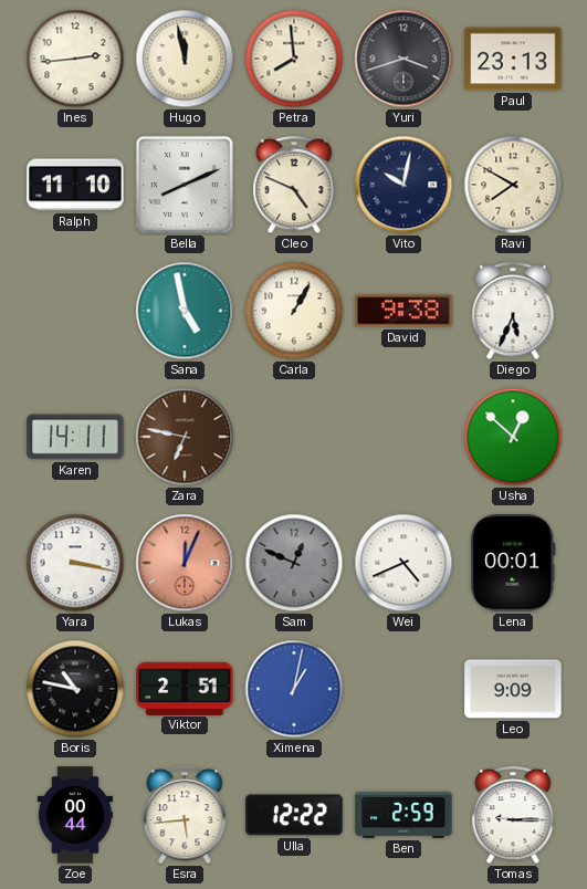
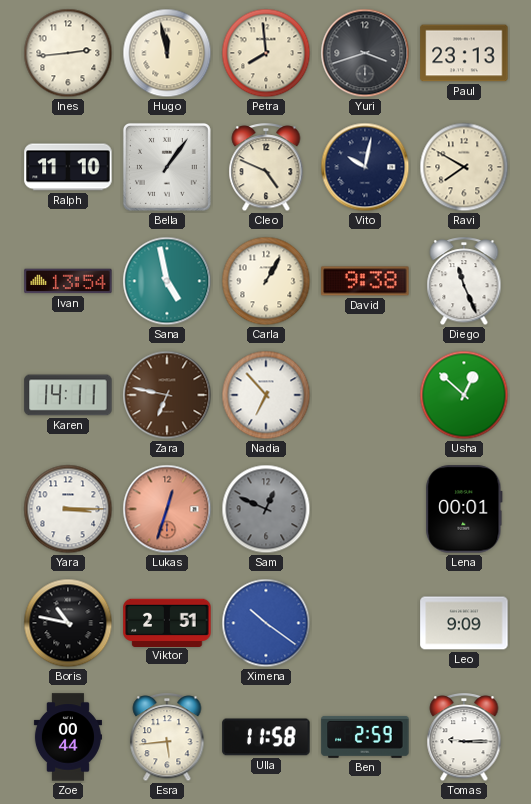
Bella: 8:11 -> 1:06
Ivan: none -> 13:54
Diego: 5:34 -> 11:26
Nadia: none -> 6:53
Yara: 3:17 -> 3:15
Lukas: 12:04 -> 12:33
Wei: 4:41 -> none
Ximena: 1:02 -> 10:21
Ulla: 12:22 -> 11:58
